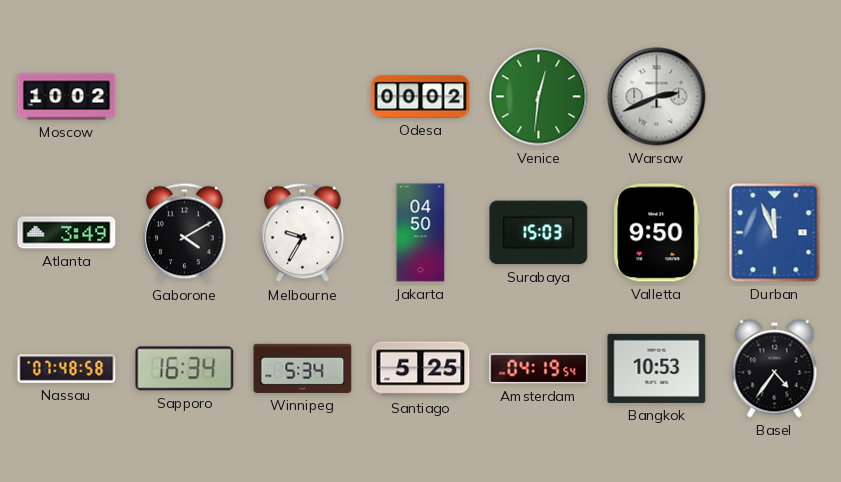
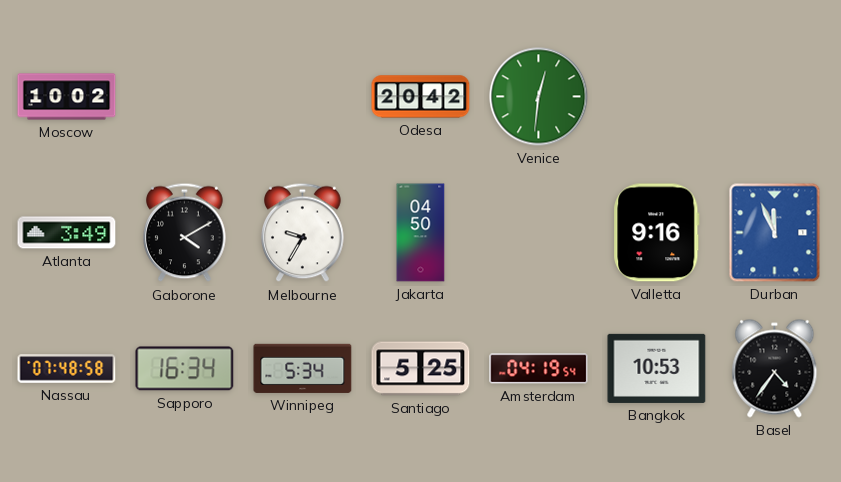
Odesa: 00:02 -> 20:42
Warsaw: 2:41 -> none
Surabaya: 15:03 -> none
Valletta: 9:50 -> 9:16
